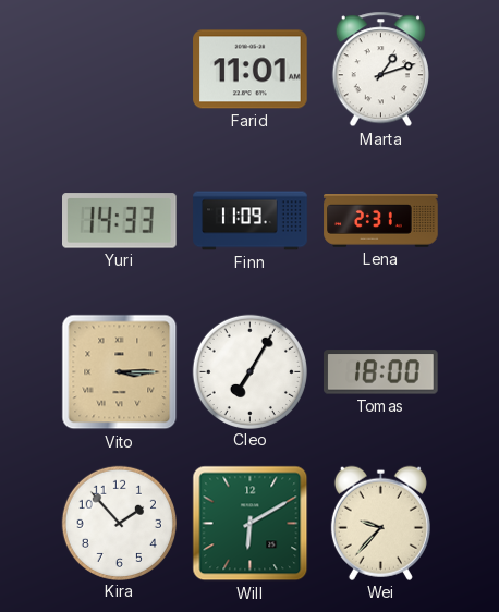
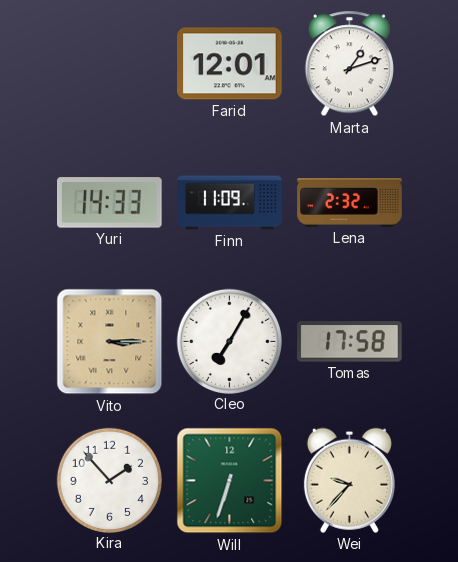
Farid: 11:01 -> 12:01
Lena: 2:31 -> 2:32
Tomas: 18:00 -> 17:58
Will: 6:10 -> 6:33
